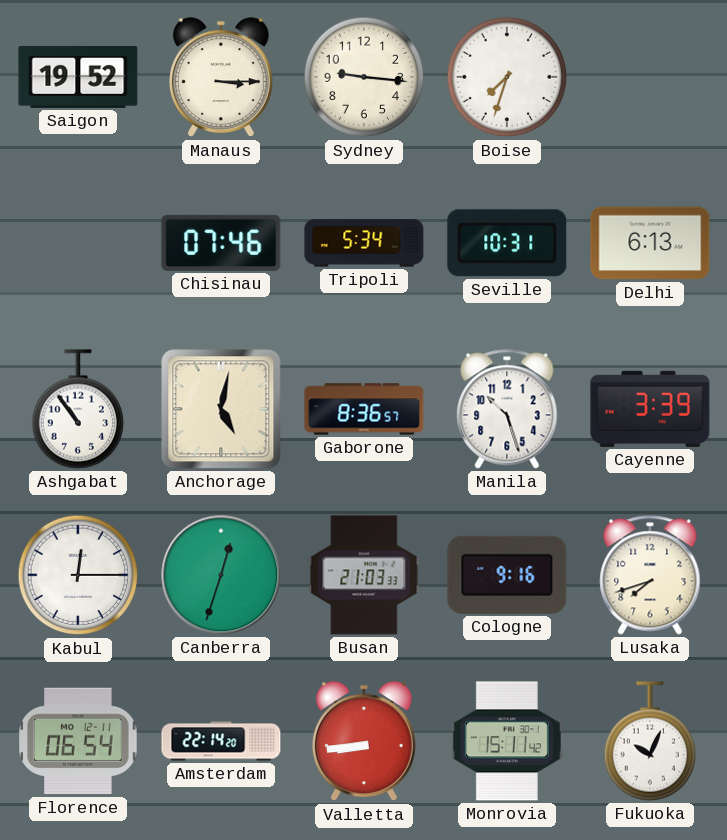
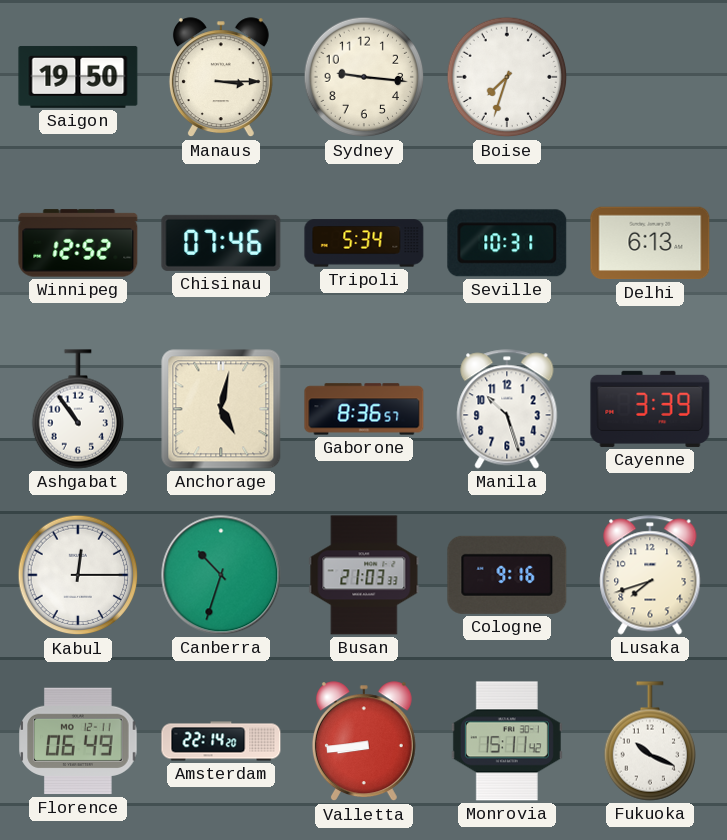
Saigon: 19:52 -> 19:50
Winnipeg: none -> 12:52
Canberra: 12:33 -> 10:33
Florence: 06:54 -> 06:49
Fukuoka: 10:04 -> 10:19
